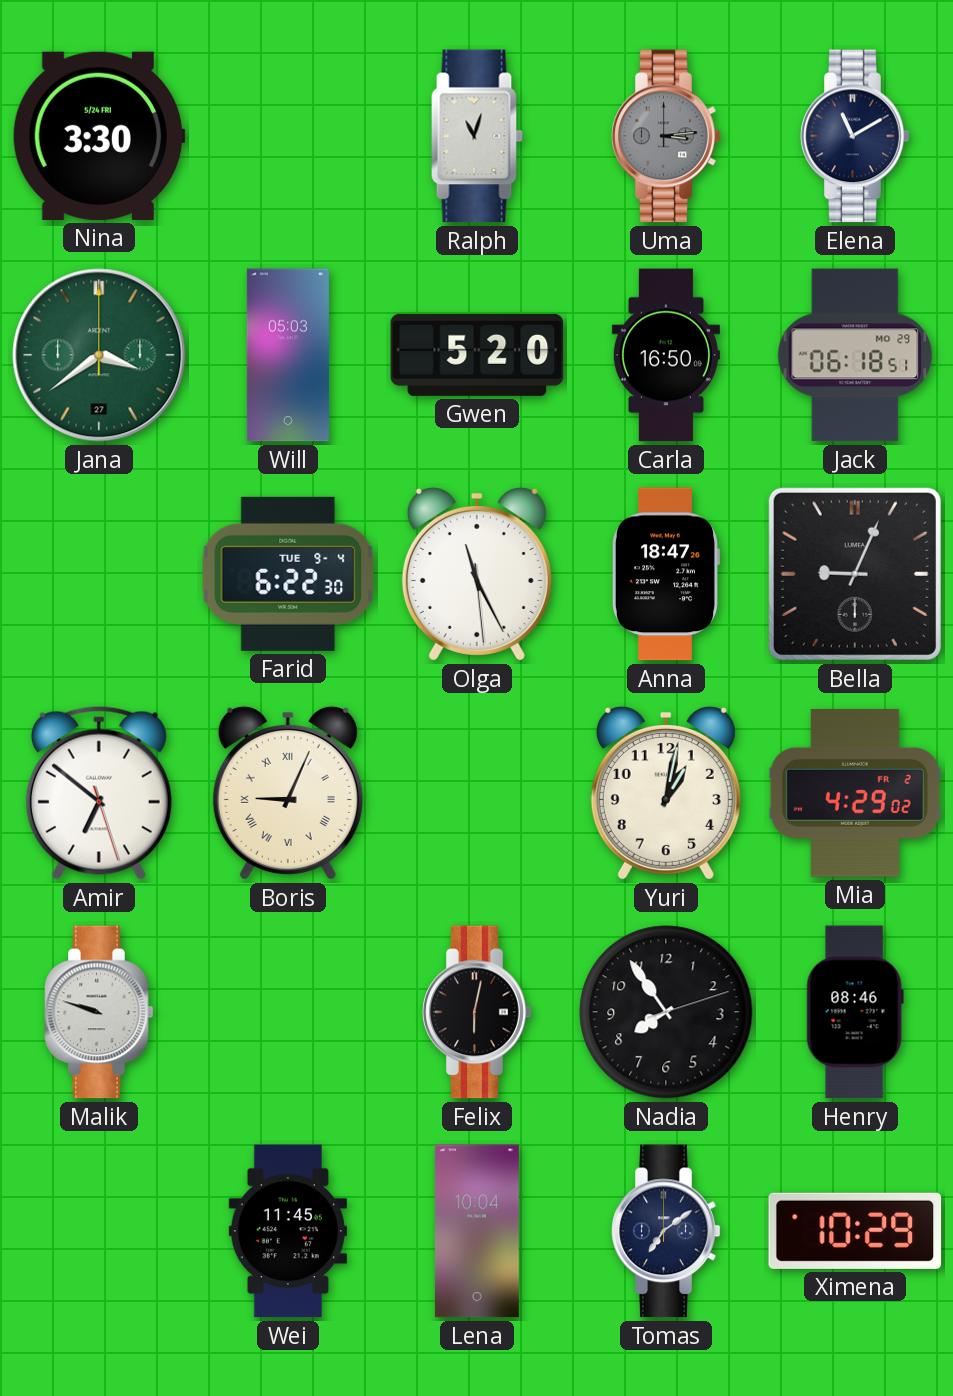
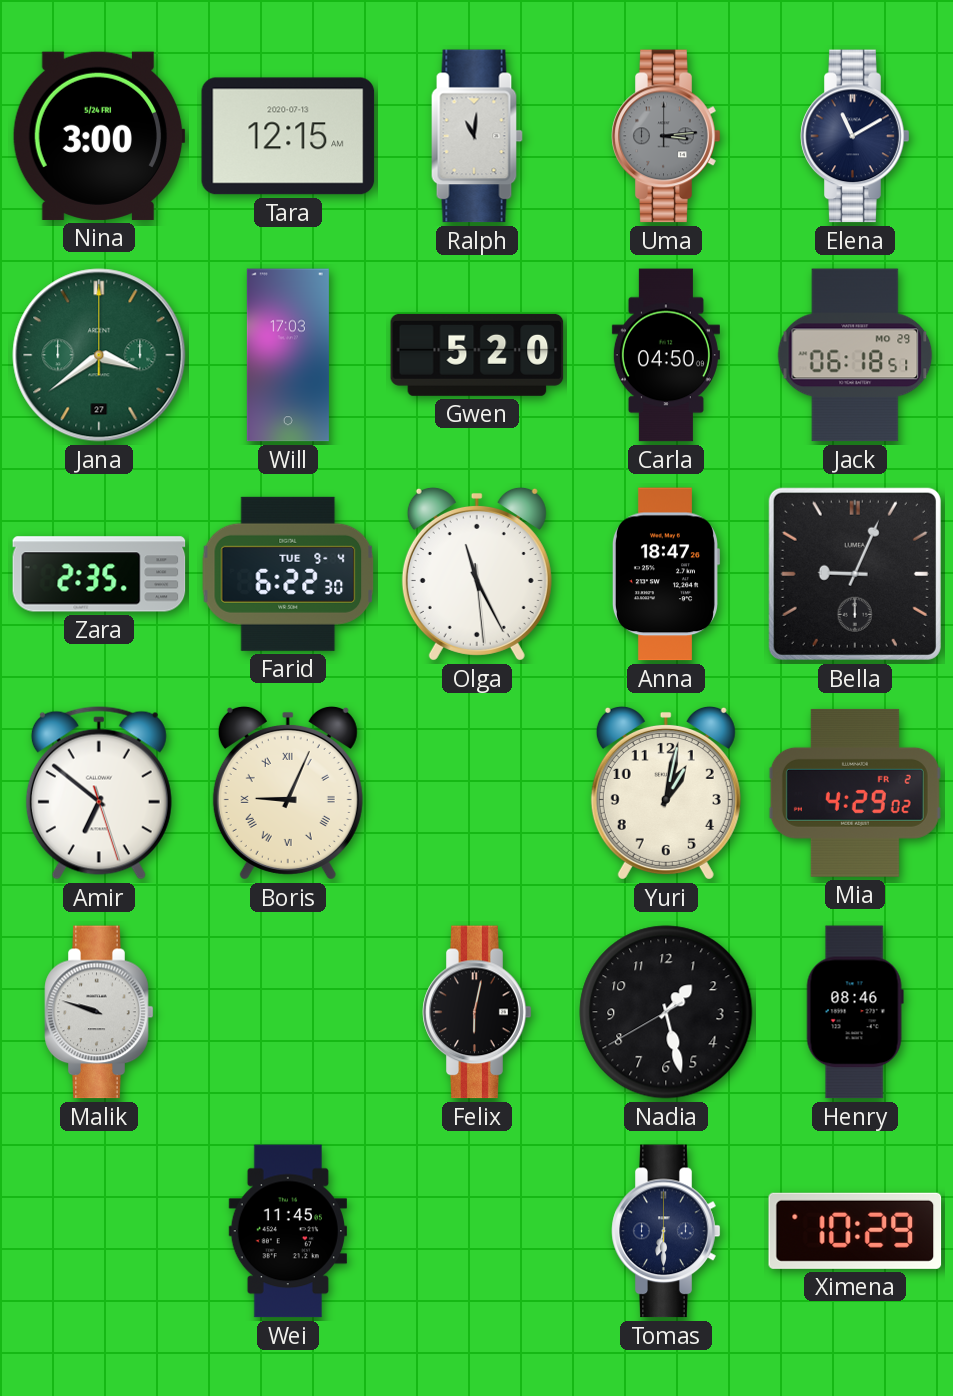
Nina: 3:30 -> 3:00
Tara: none -> 12:15
Ralph: 11:03 -> 11:01
Will: 05:03 -> 17:03
Carla: 16:50 -> 04:50
Zara: none -> 2:35
Nadia: 7:54 -> 1:27
Lena: 10:04 -> none
Tomas: 7:09 -> 6:30
